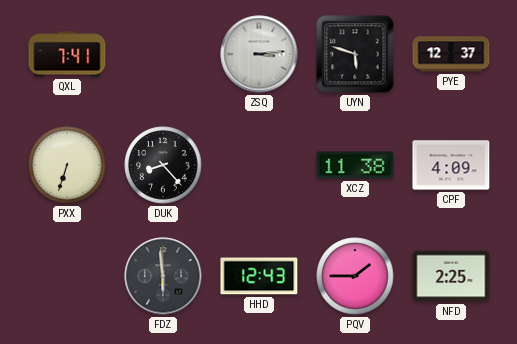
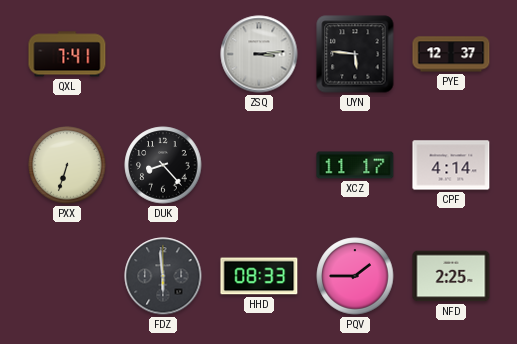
UYN: 5:48 -> 5:46
XCZ: 11:38 -> 11:17
CPF: 4:09 -> 4:14
HHD: 12:43 -> 08:33
